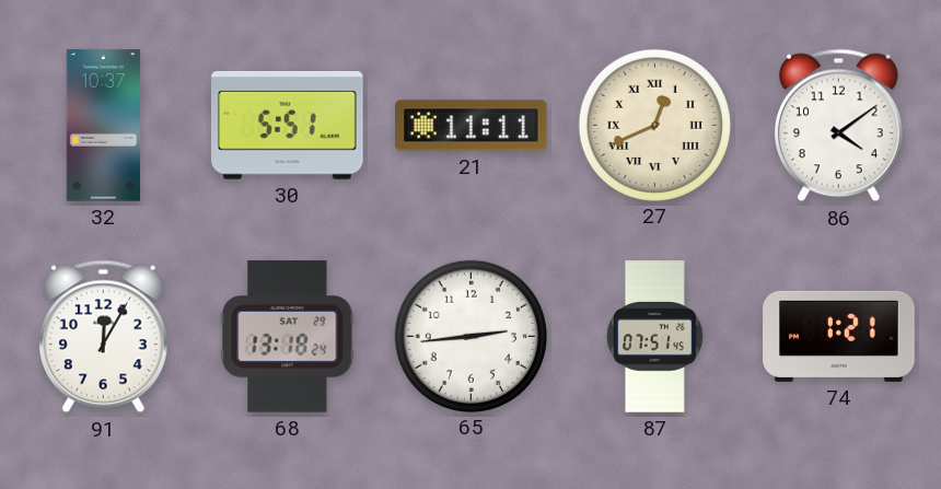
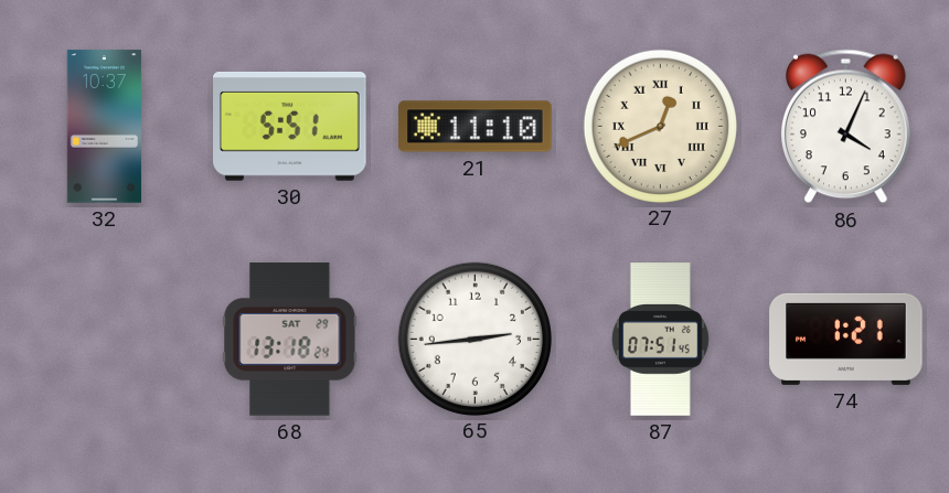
21: 11:11 -> 11:10
86: 4:09 -> 4:04
91: 12:05 -> none
